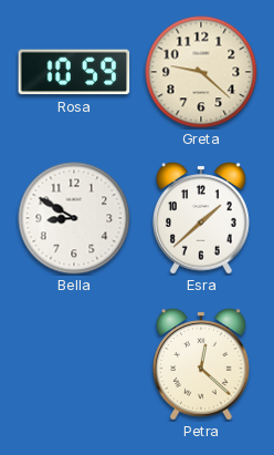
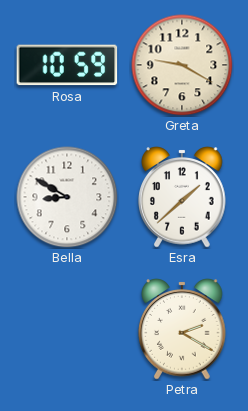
Greta: 9:22 -> 9:20
Petra: 12:22 -> 2:20
